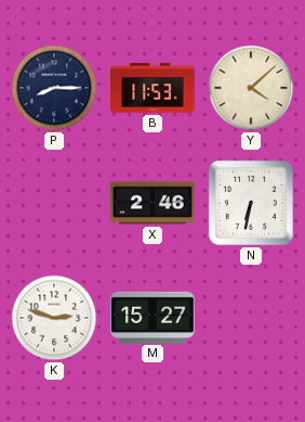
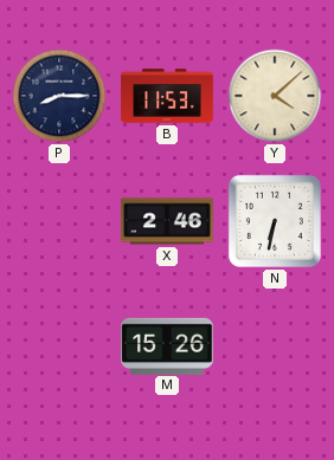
K: 2:48 -> none
M: 15:27 -> 15:26
